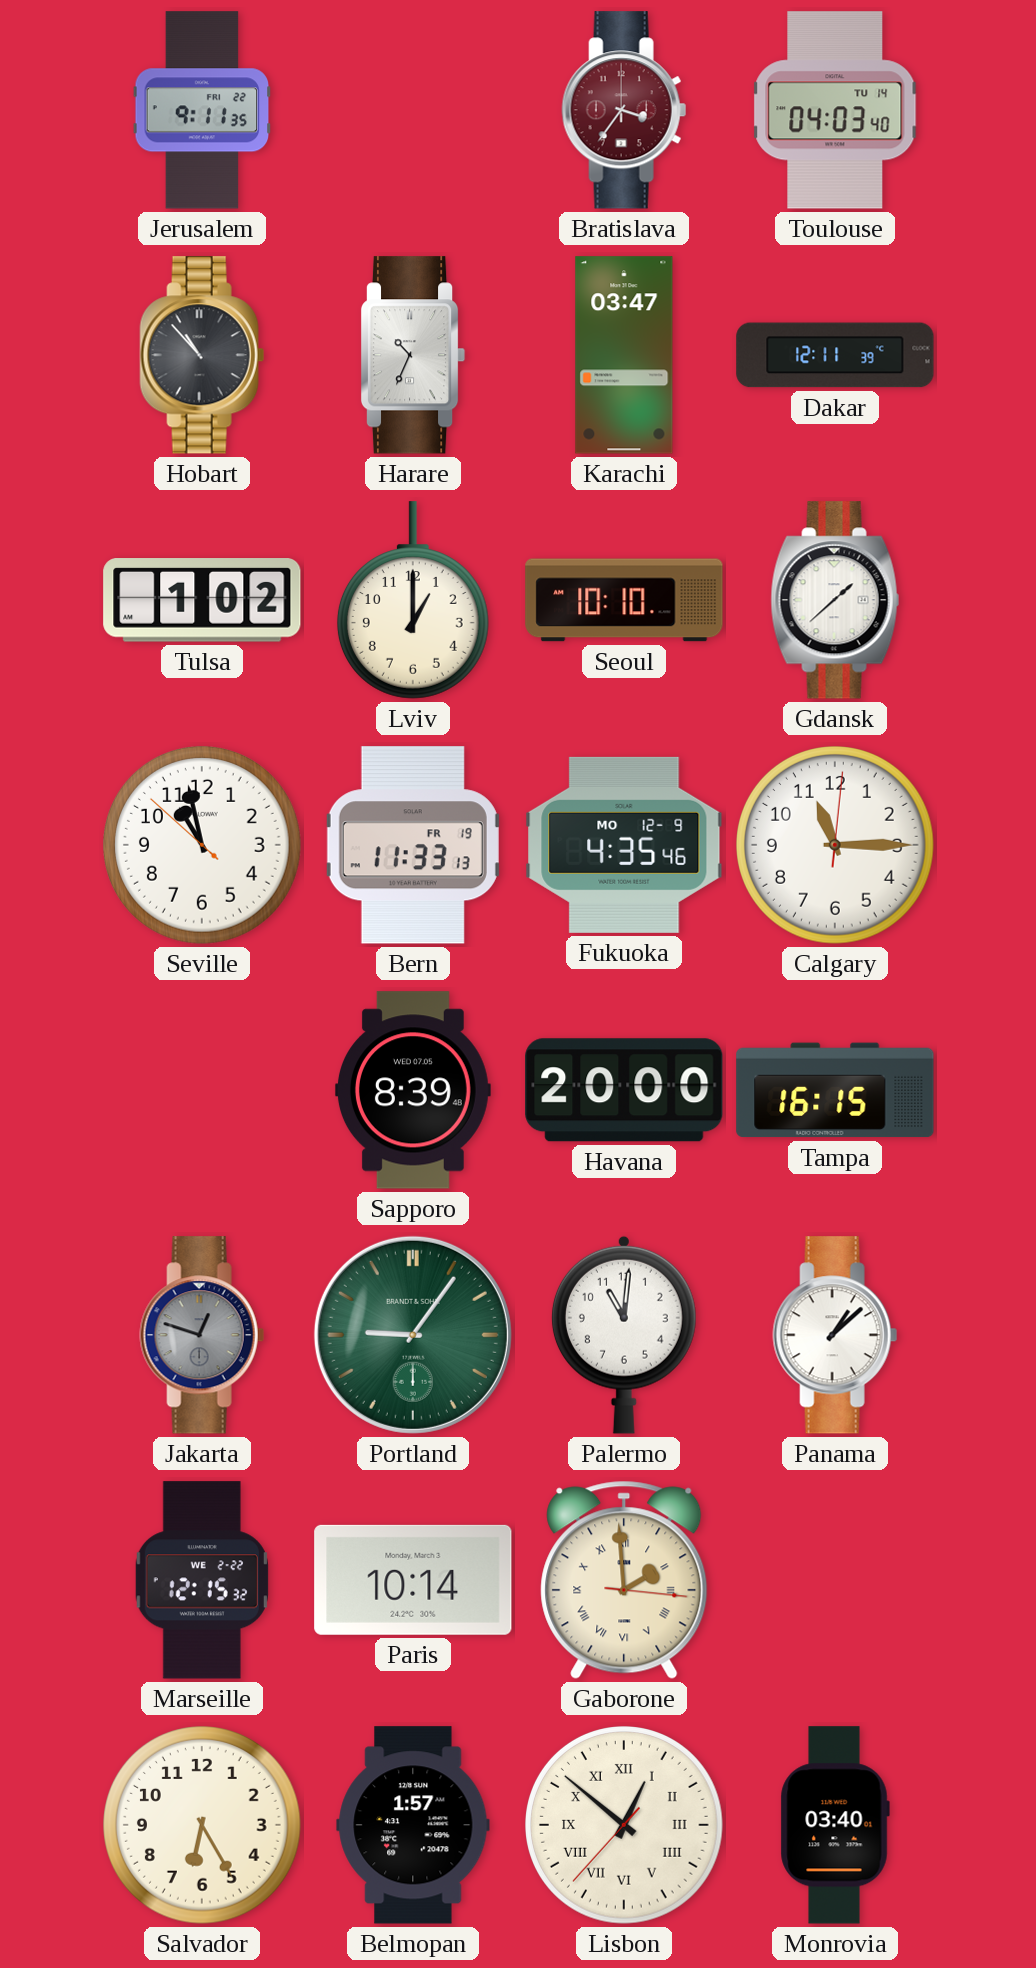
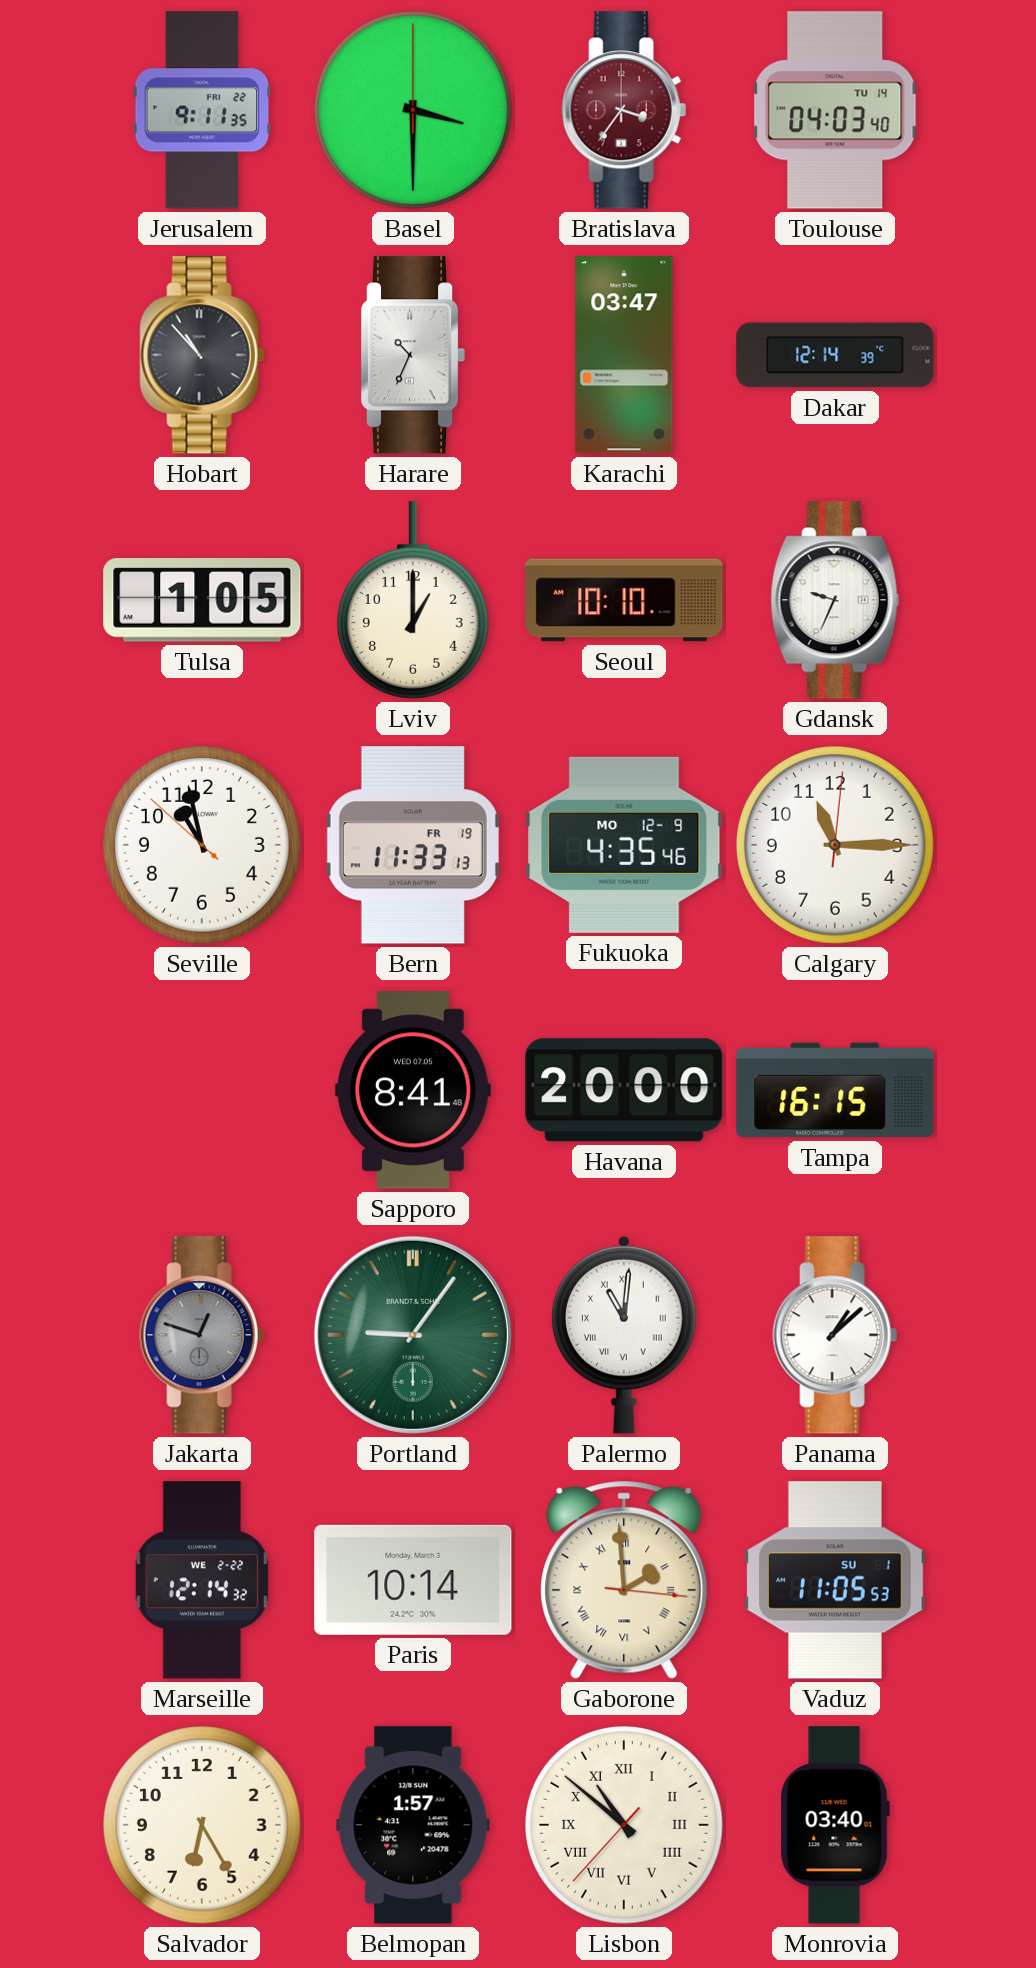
Basel: none -> 3:30
Dakar: 12:11 -> 12:14
Tulsa: 1:02 -> 1:05
Gdansk: 1:38 -> 9:34
Sapporo: 8:39 -> 8:41
Palermo numerals: Arabic -> Roman
Marseille: 12:15 -> 12:14
Vaduz: none -> 11:05
Lisbon: 12:51 -> 10:51
